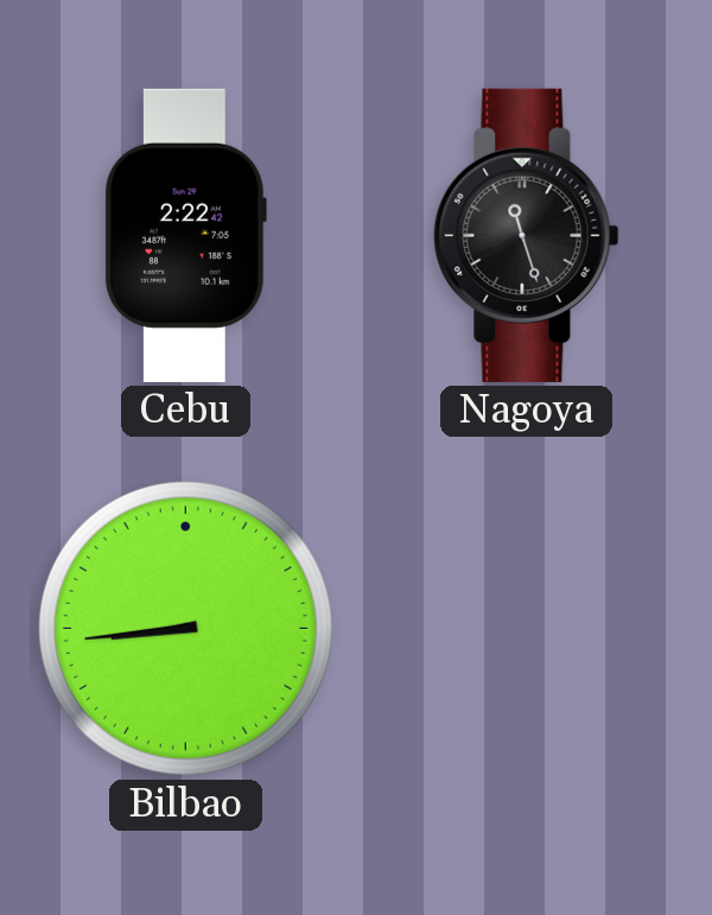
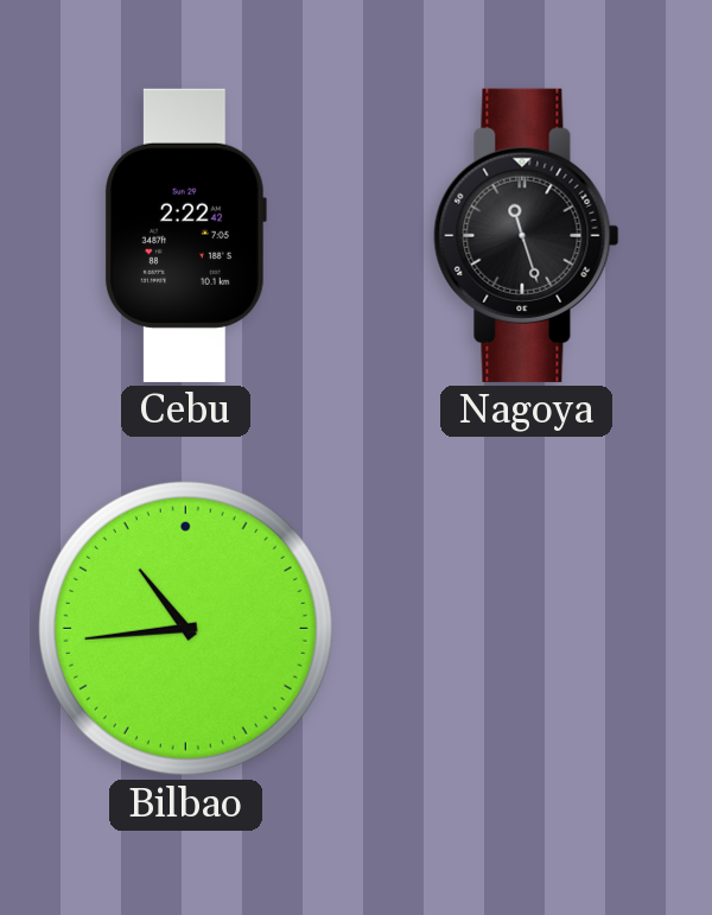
Bilbao: 8:44 -> 10:44
